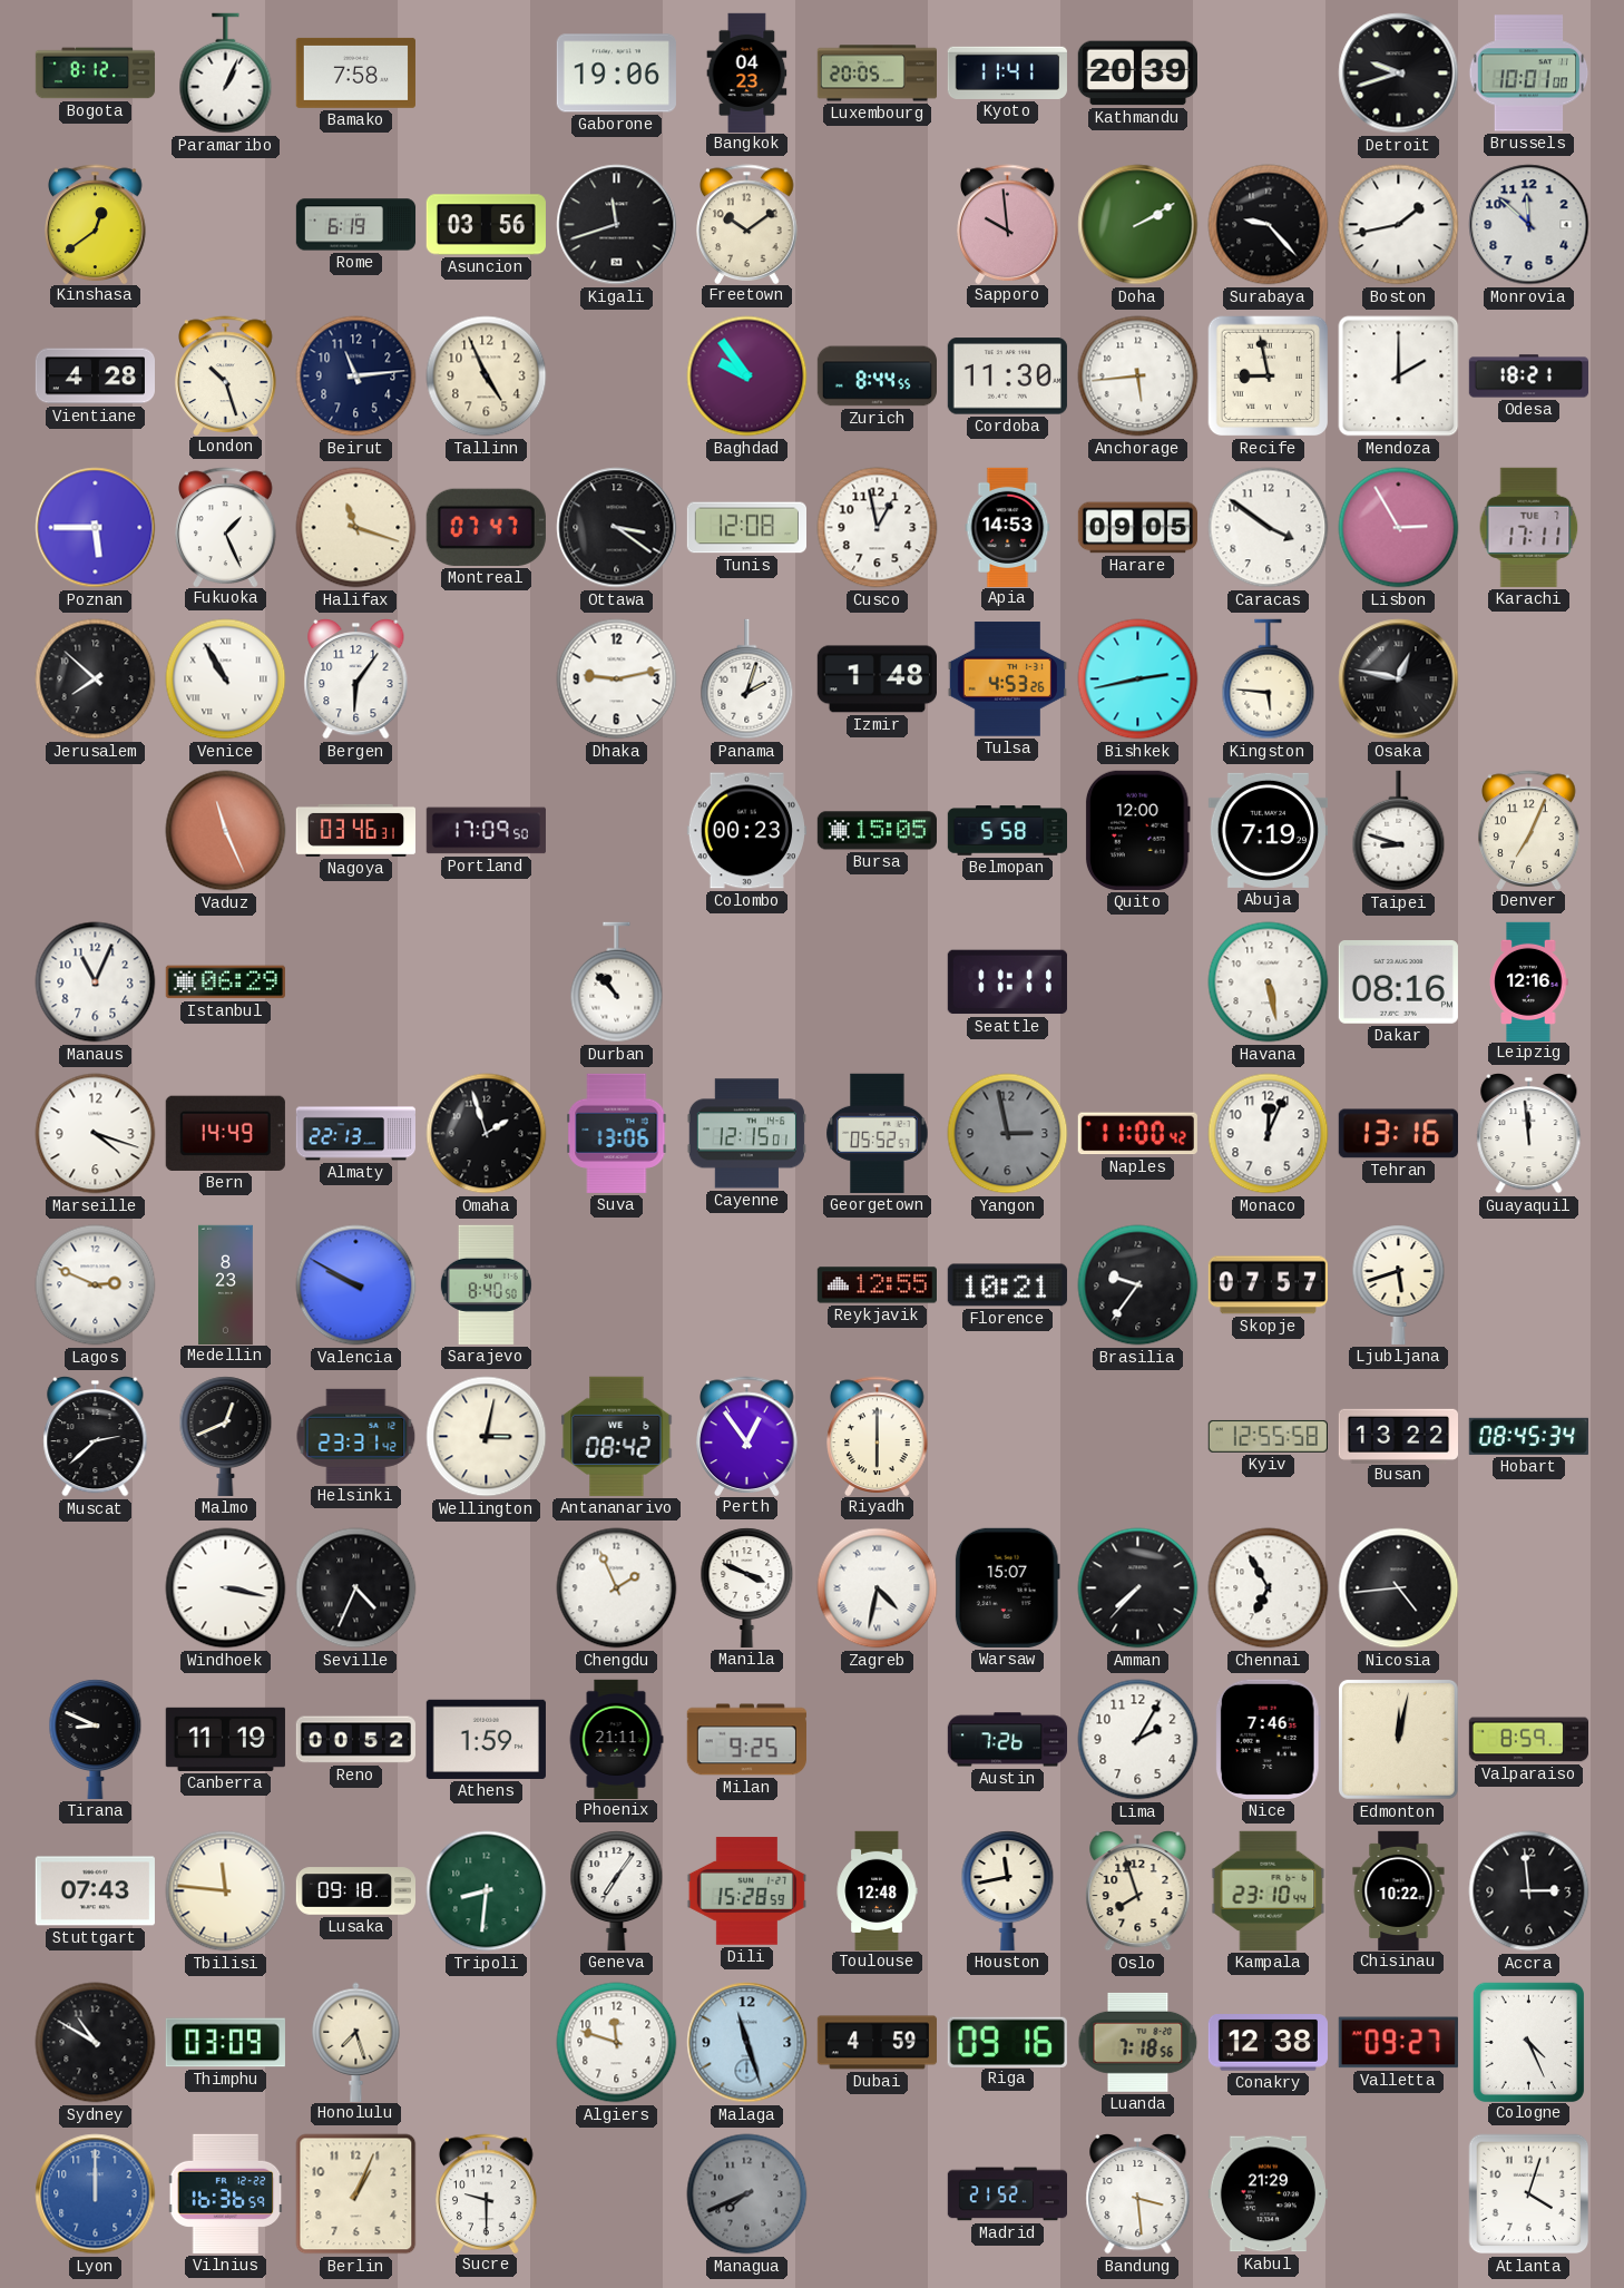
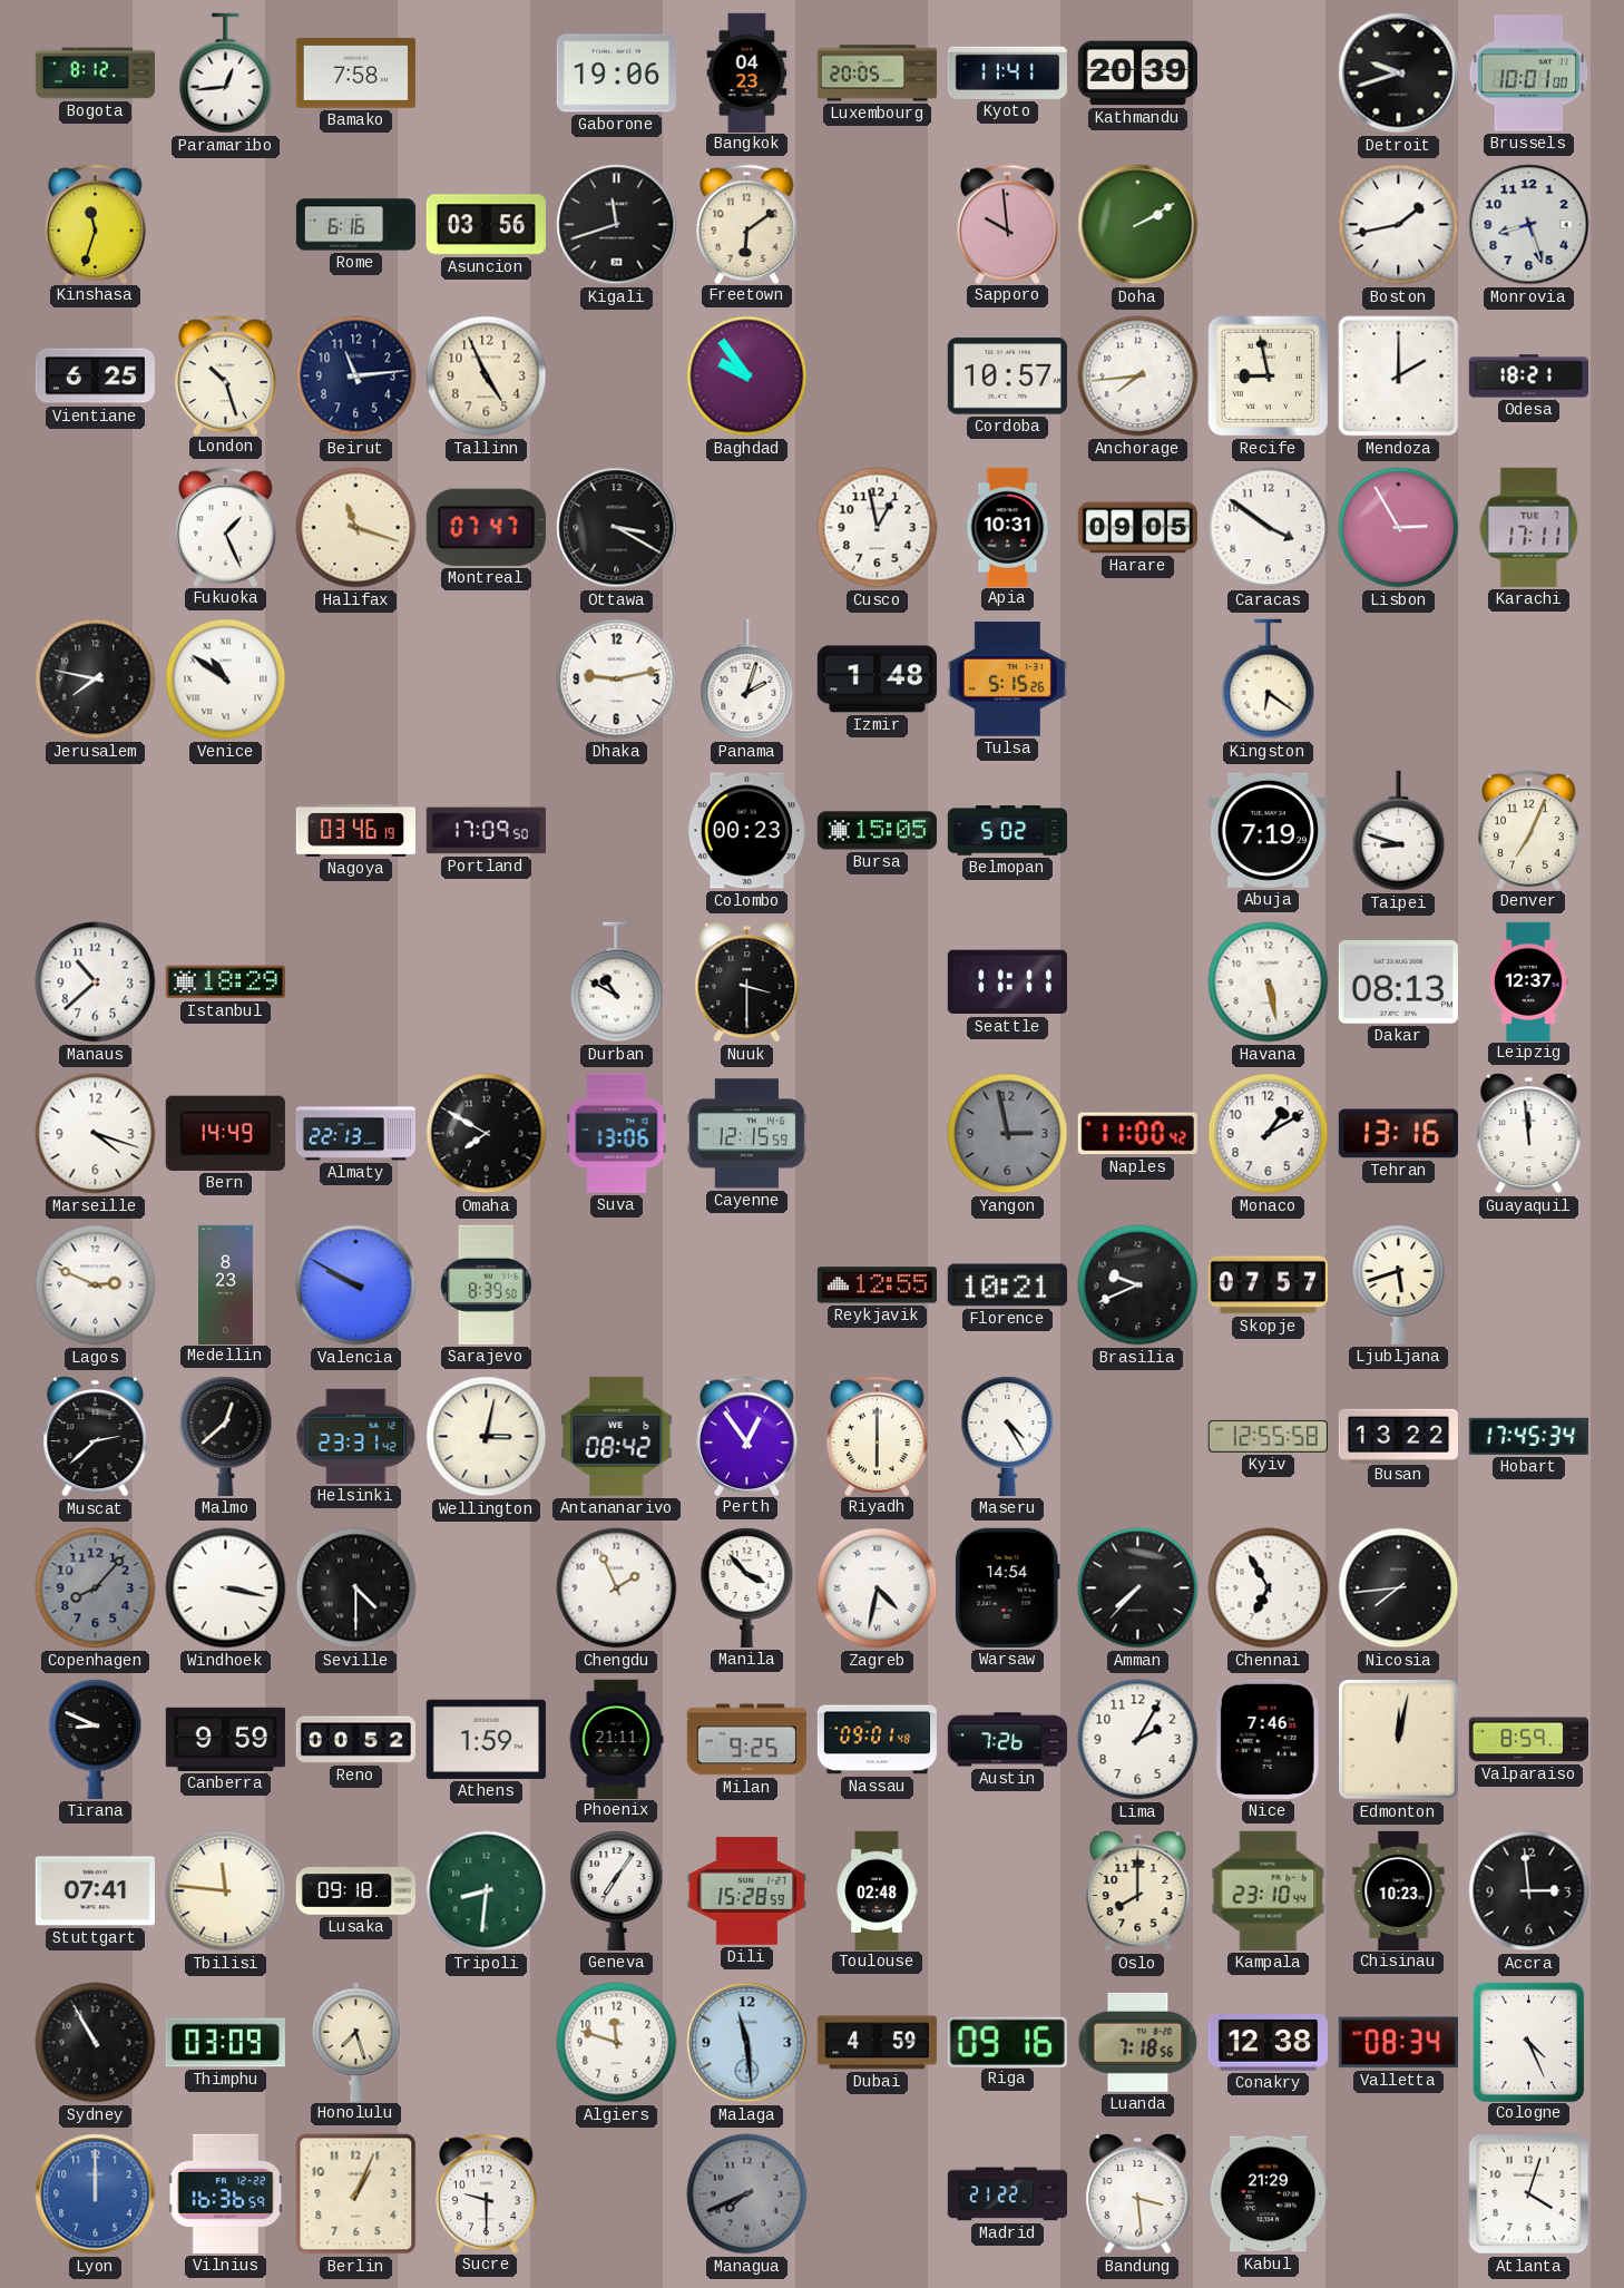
Paramaribo: 1:04 -> 12:44
Kinshasa: 12:39 -> 11:33
Rome: 6:19 -> 6:16
Freetown: 10:09 -> 6:09
Surabaya: 9:23 -> none
Monrovia: 11:52 -> 8:27
Vientiane: 4:28 -> 6:25
Zurich: 8:44 -> none
Cordoba: 11:30 -> 10:57
Anchorage: 5:44 -> 7:44
Poznan: 5:45 -> none
Ottawa: 3:21 -> 3:20
Tunis: 12:08 -> none
Apia: 14:53 -> 10:31
Jerusalem: 7:52 -> 7:47
Venice: 10:55 -> 10:51
Bergen: 6:06 -> none
Tulsa: 4:53 -> 5:15
Bishkek: 2:43 -> none
Kingston: 5:46 -> 6:21
Osaka: 12:47 -> none
Vaduz: 11:26 -> none
Nagoya: 03:46:31 -> 03:46:19
Belmopan: 5:58 -> 5:02
Quito: 12:00 -> none
Manaus: 11:04 -> 10:38
Istanbul: 06:29 -> 18:29
Durban: 10:53 -> 10:50
Nuuk: none -> 3:30
Dakar: 08:16 -> 08:13
Leipzig: 12:16 -> 12:37
Omaha: 1:57 -> 7:50
Cayenne: 12:15:01 -> 12:15:59
Georgetown: 05:52 -> none
Monaco: 12:04 -> 1:10
Sarajevo: 8:40 -> 8:39
Brasilia: 9:36 -> 9:41
Malmo: 12:41 -> 12:38
Maseru: none -> 4:25
Hobart: 08:45 -> 17:45
Copenhagen: none -> 8:07
Seville: 4:34 -> 4:30
Manila: 3:49 -> 3:53
Warsaw: 15:07 -> 14:54
Nicosia: 4:44 -> 7:44
Canberra: 11:19 -> 9:59
Nassau: none -> 09:01
Stuttgart: 07:43 -> 07:41
Toulouse: 12:48 -> 02:48
Houston: 11:43 -> none
Oslo: 7:57 -> 8:00
Chisinau: 10:22 -> 10:23
Sydney: 10:50 -> 10:55
Malaga: 11:27 -> 11:29
Valletta: 09:27 -> 08:34
Madrid: 21:52 -> 21:22
